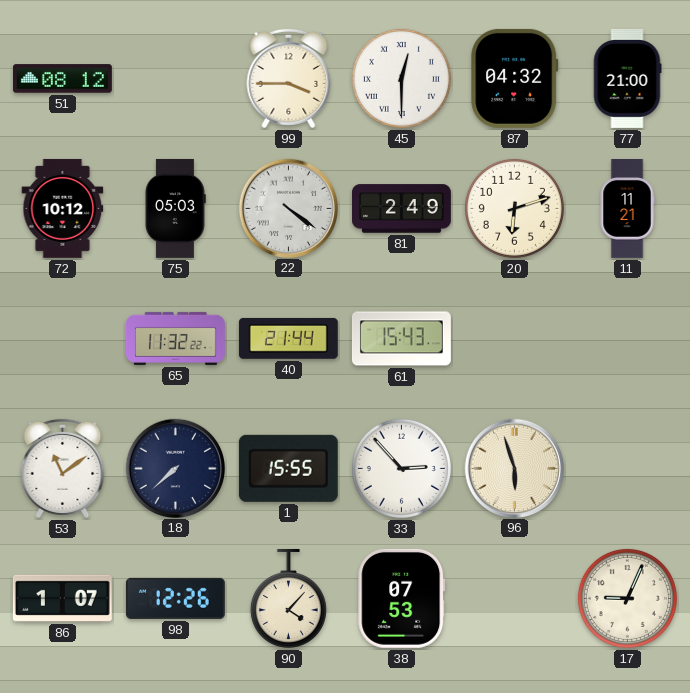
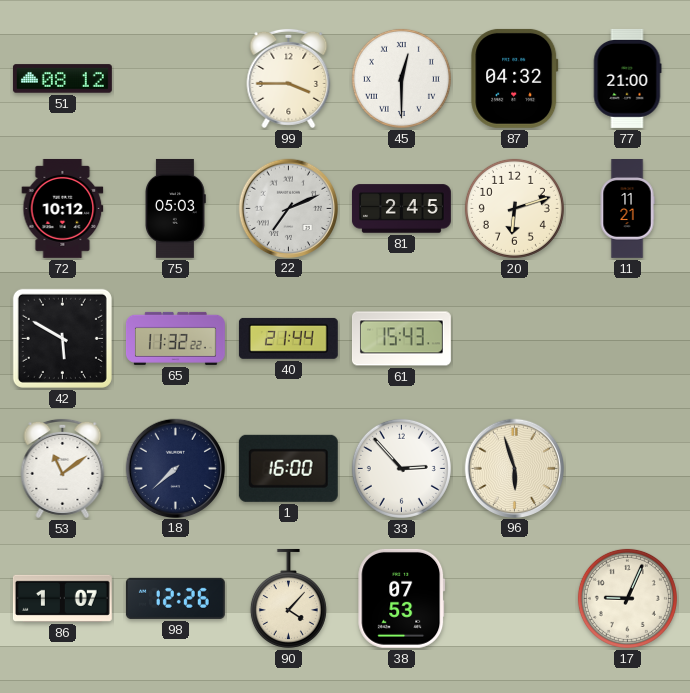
22: 4:21 -> 7:11
81: 2:49 -> 2:45
42: none -> 5:50
1: 15:55 -> 16:00
